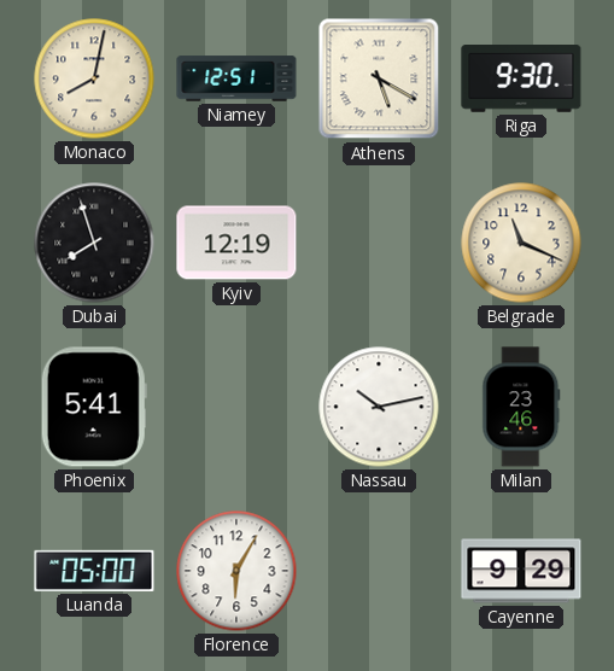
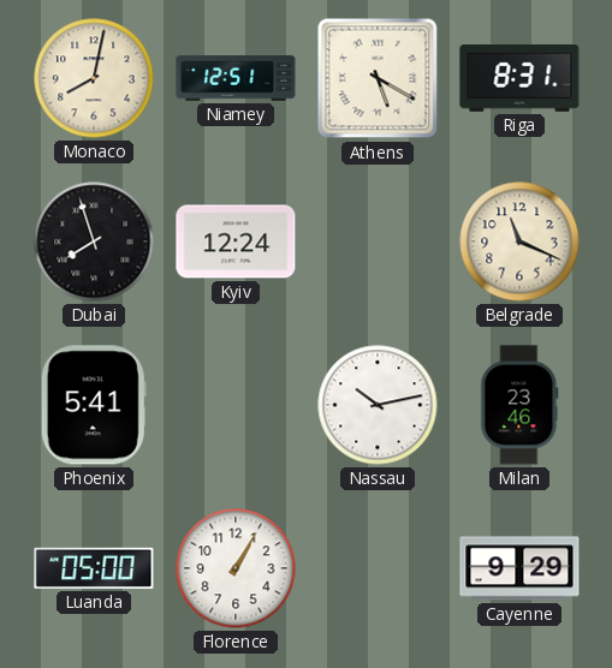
Riga: 9:30 -> 8:31
Kyiv: 12:19 -> 12:24
Florence: 6:05 -> 1:05
